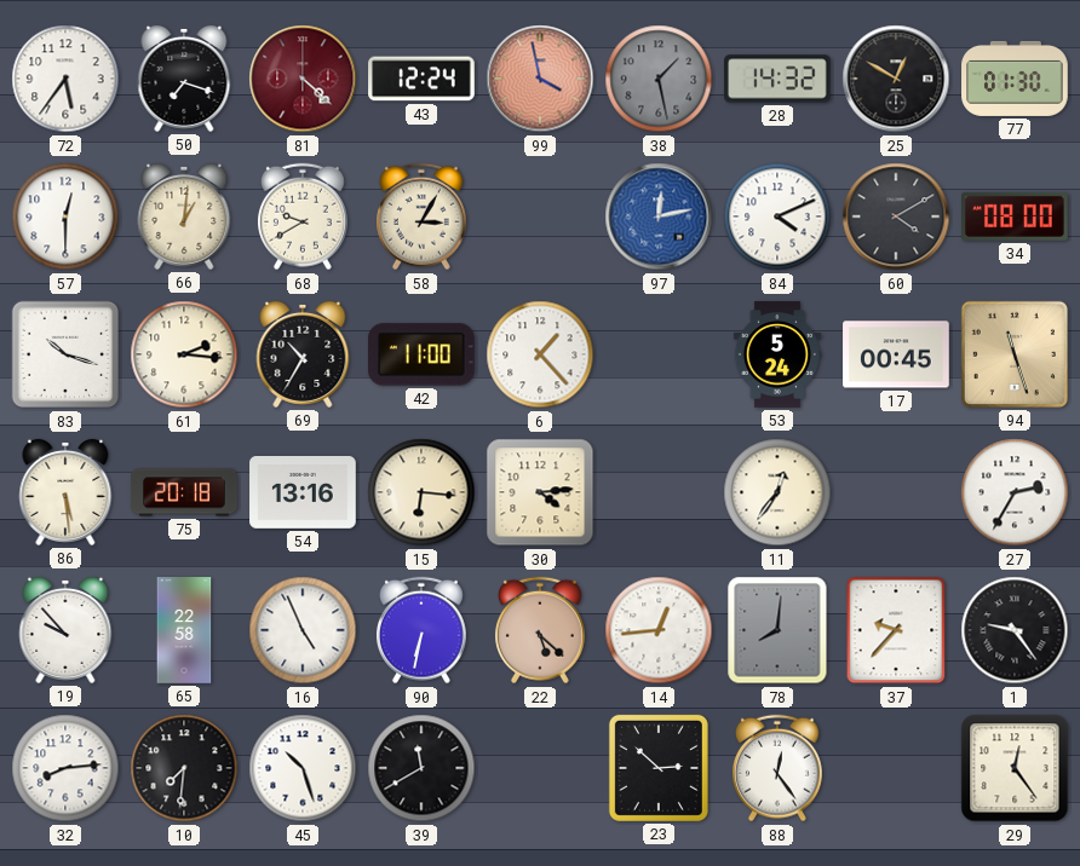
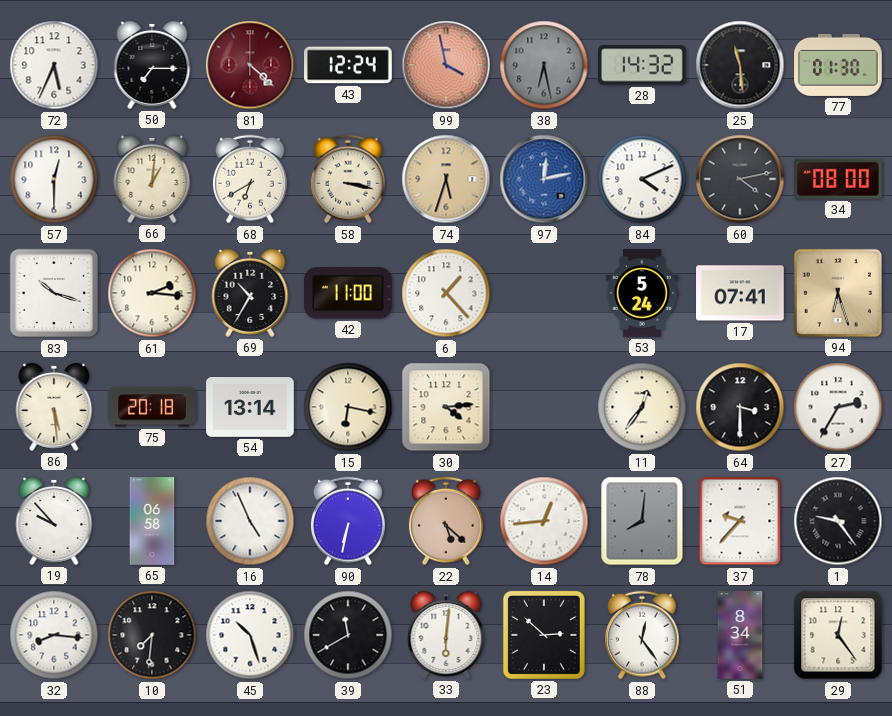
72: 5:36 -> 5:34
50: 7:18 -> 7:15
38: 1:28 -> 6:28
25: 12:50 -> 11:29
68: 9:40 -> 6:40
58: 3:05 -> 3:17
74: none -> 5:33
60: 4:10 -> 4:13
17: 00:45 -> 07:41
94: 11:27 -> 6:27
54: 13:16 -> 13:14
15: 6:16 -> 6:17
64: none -> 3:30
65: 22:58 -> 06:58
32: 8:14 -> 8:16
33: none -> 6:01
51: none -> 8:34
